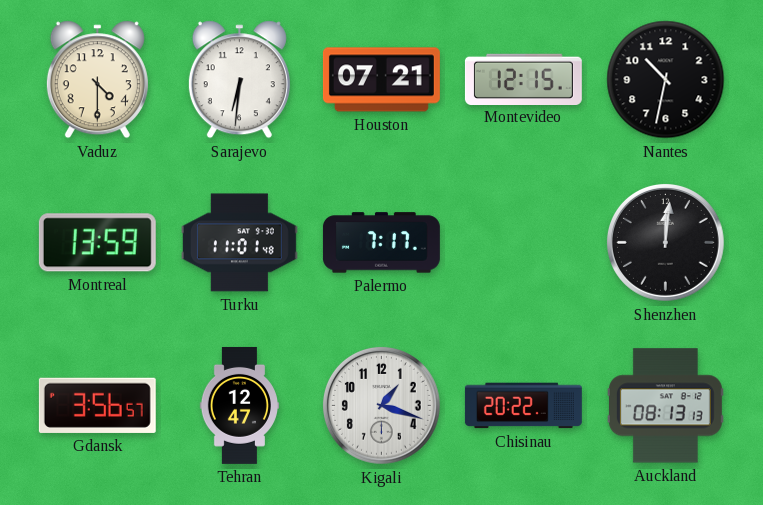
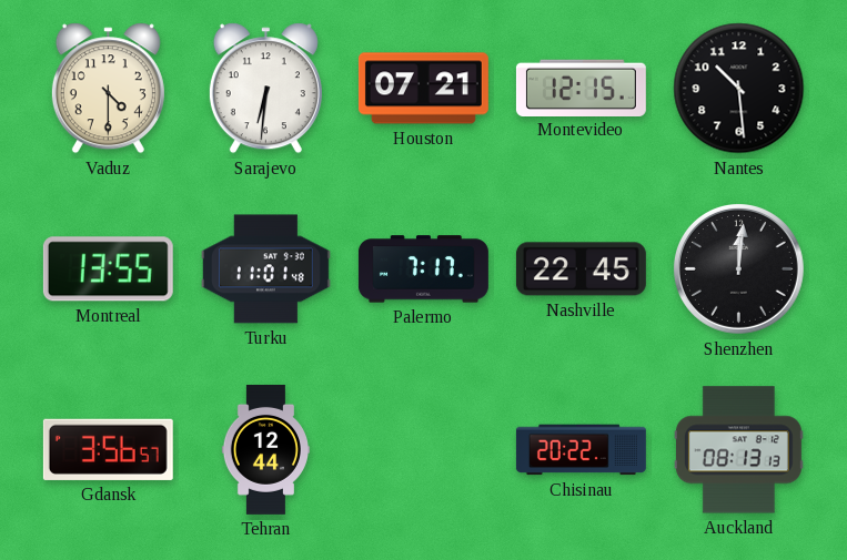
Nantes: 10:32 -> 10:29
Montreal: 13:59 -> 13:55
Nashville: none -> 22:45
Tehran: 12:47 -> 12:44
Kigali: 1:18 -> none
